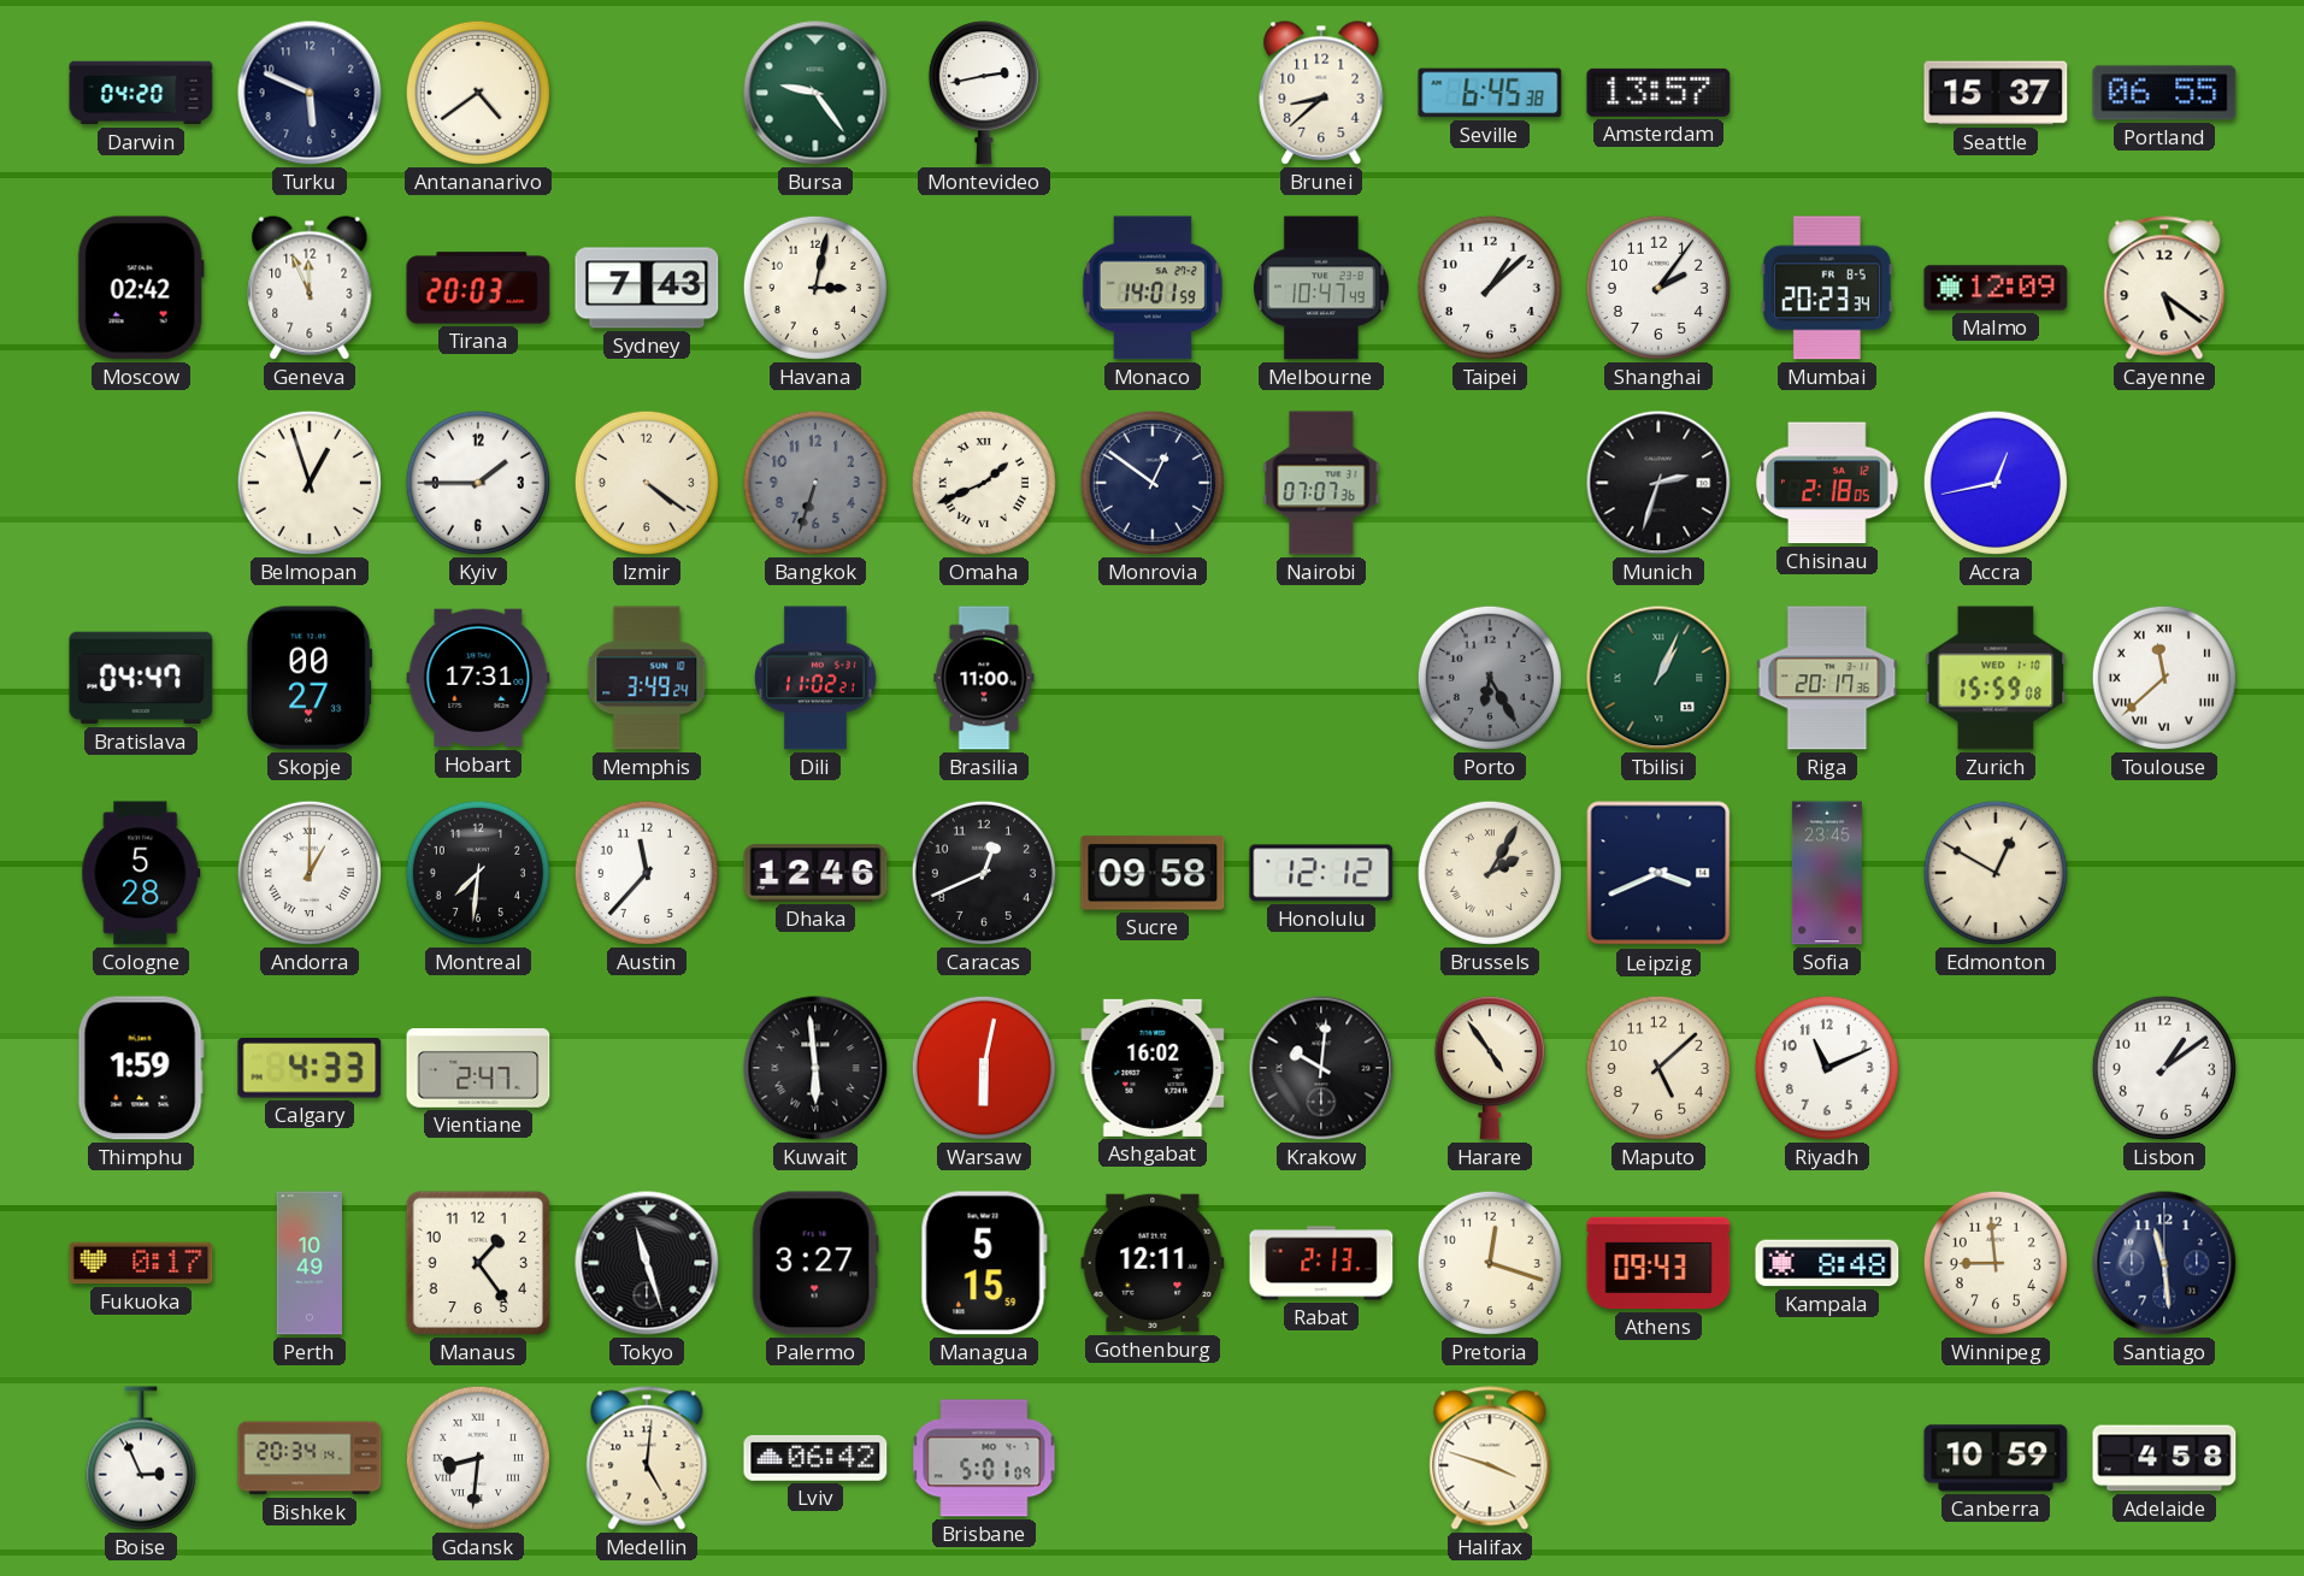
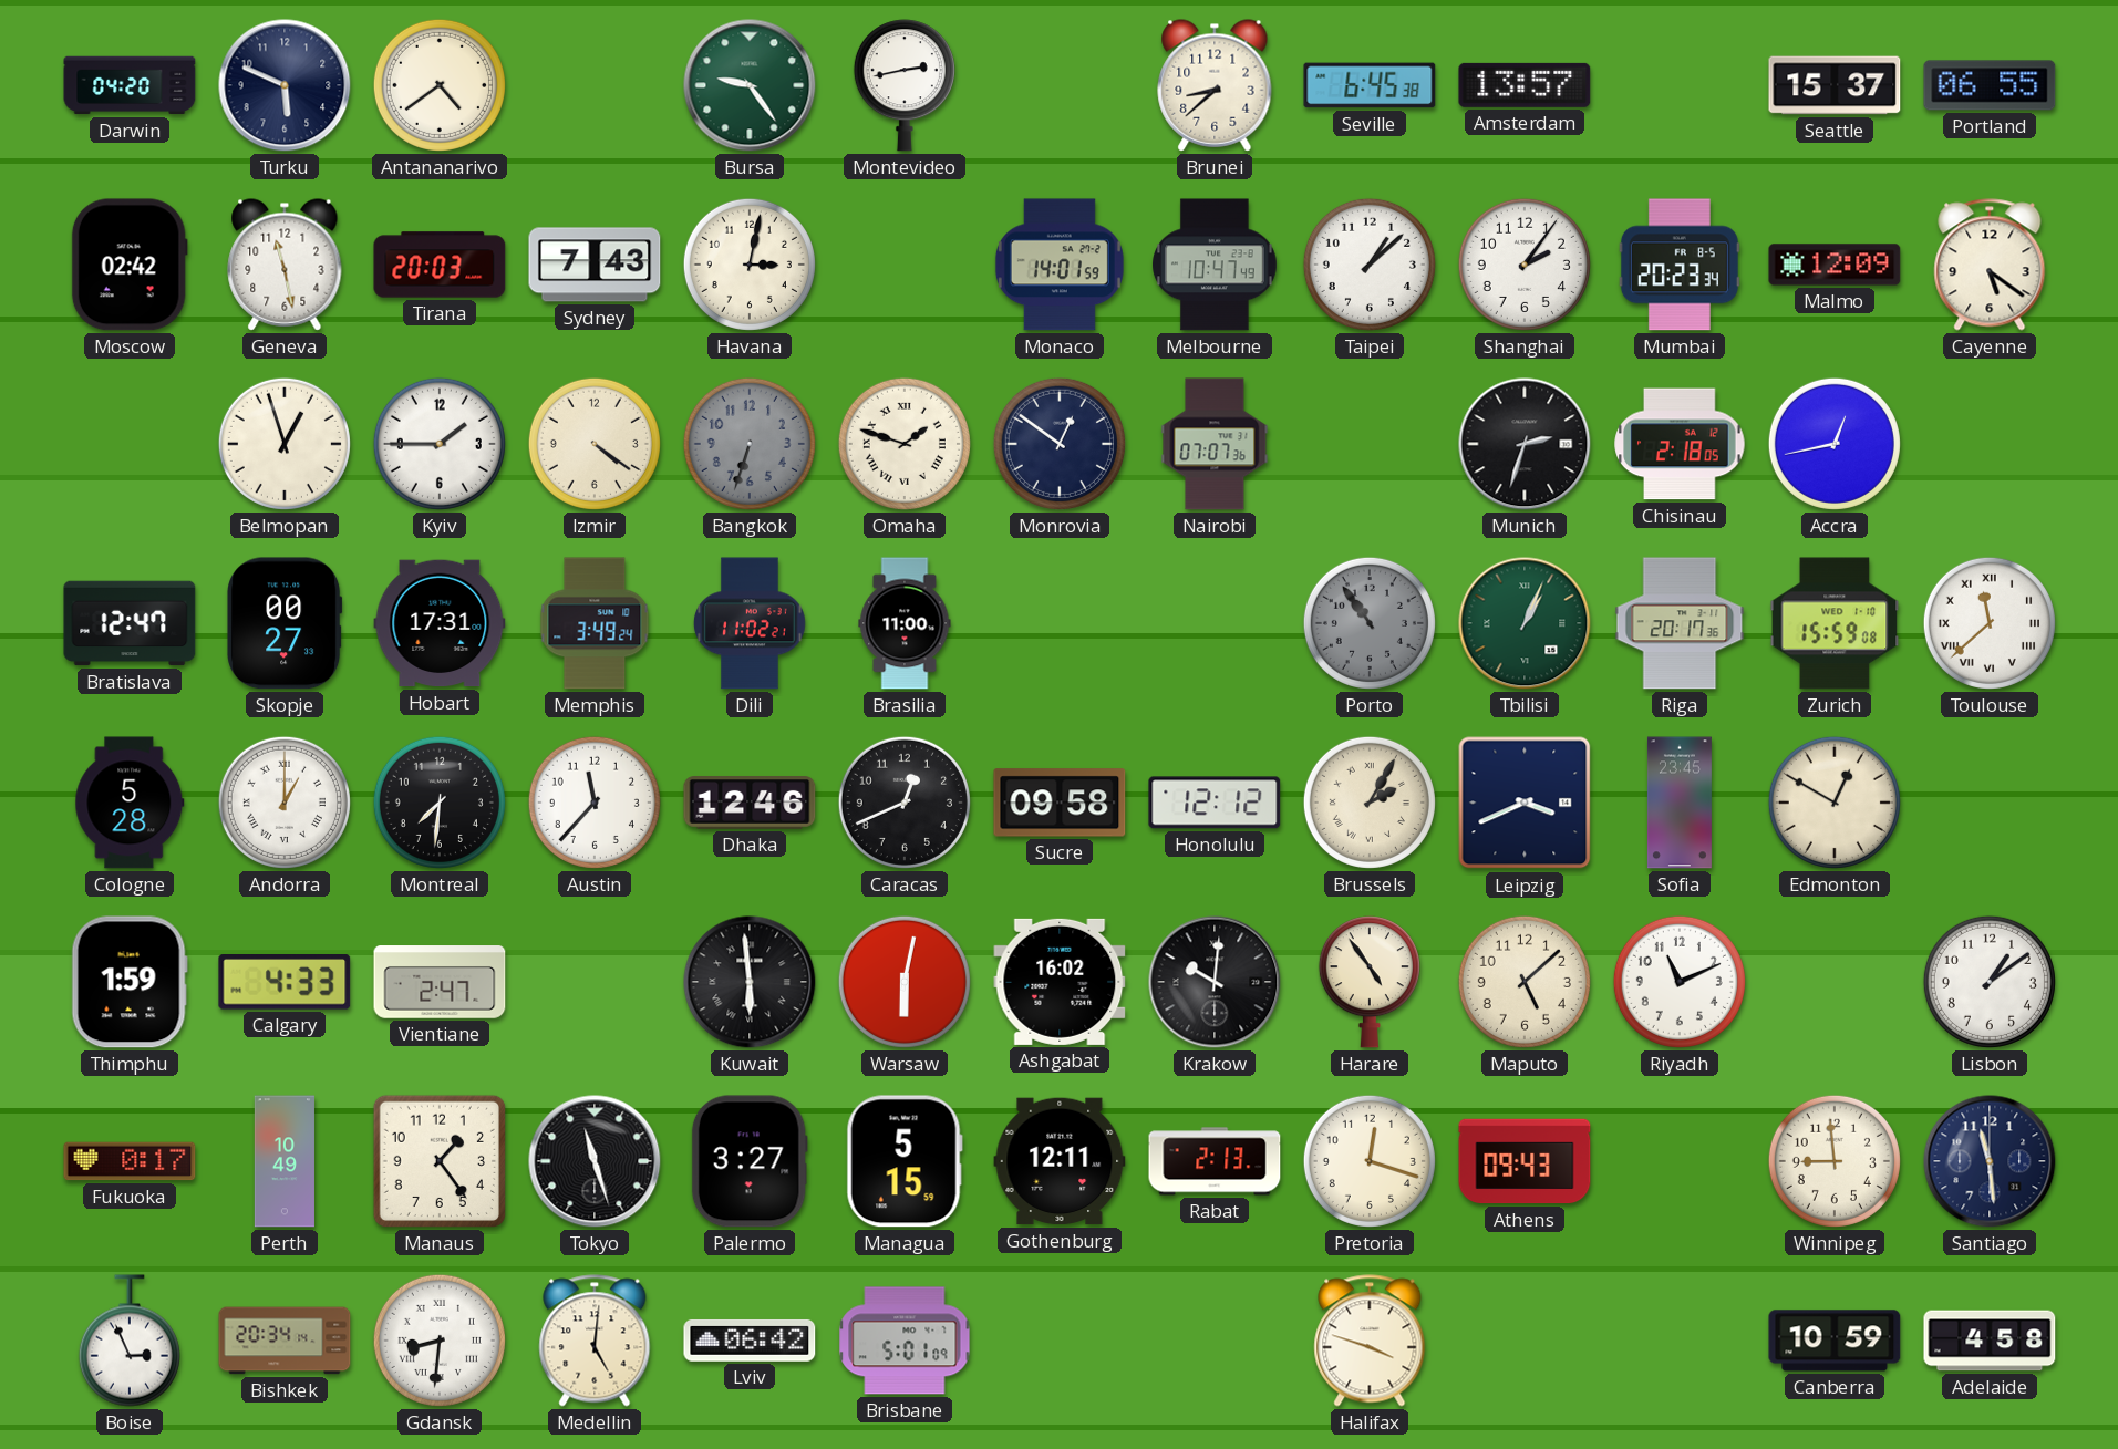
Geneva: 11:56 -> 11:28
Omaha: 1:41 -> 1:48
Bratislava: 04:47 -> 12:47
Porto: 6:25 -> 10:54
Kampala: 8:48 -> none
